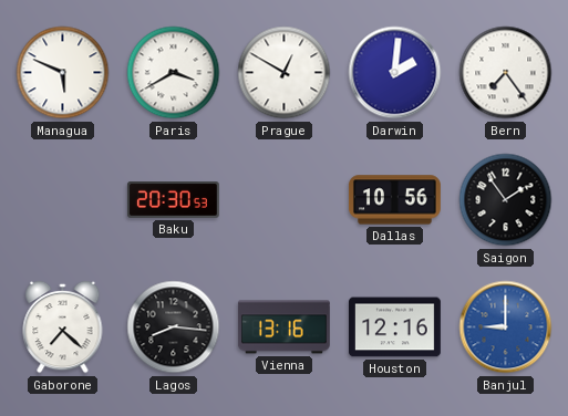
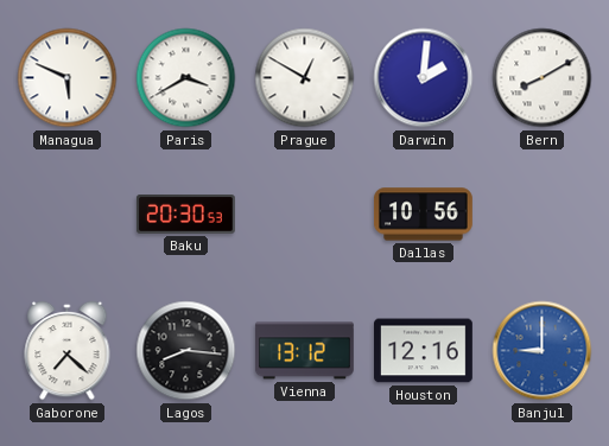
Bern: 7:24 -> 8:10
Saigon: 1:54 -> none
Vienna: 13:16 -> 13:12
